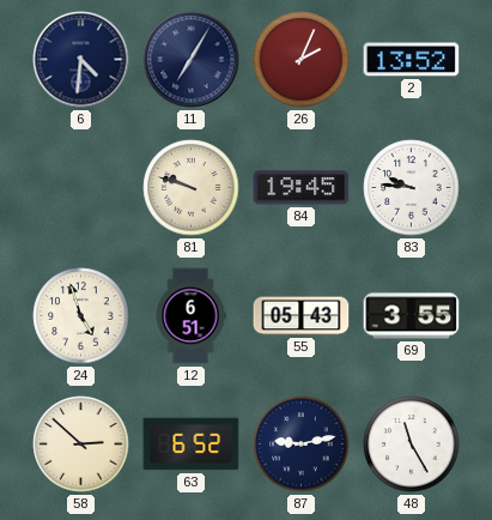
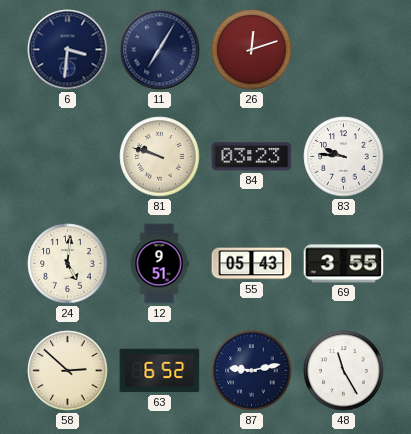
6: 4:31 -> 3:31
26: 2:04 -> 12:12
2: 13:52 -> none
84: 19:45 -> 03:23
24: 4:57 -> 5:01
12: 6:51 -> 9:51
